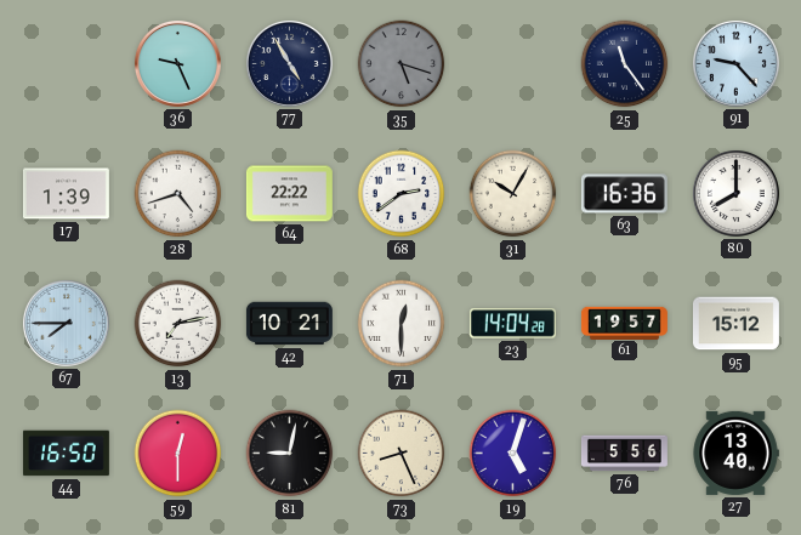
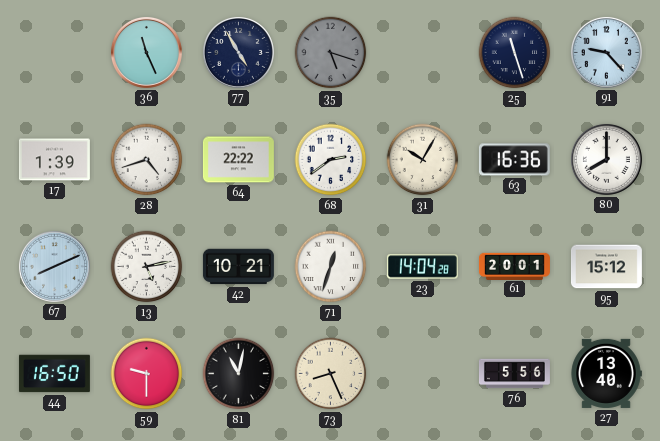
36: 9:26 -> 11:26
25: 11:24 -> 11:27
67: 7:45 -> 8:11
13: 7:13 -> 5:13
71: 12:30 -> 12:33
61: 19:57 -> 20:01
59: 12:30 -> 9:30
81: 9:02 -> 11:02
19: 5:03 -> none
